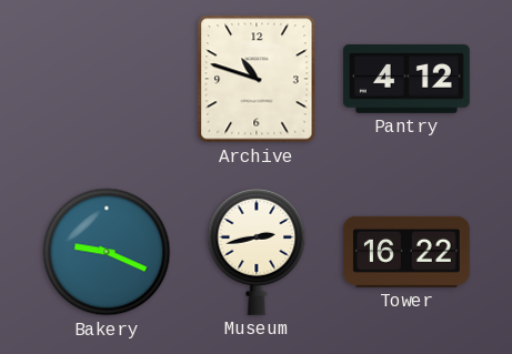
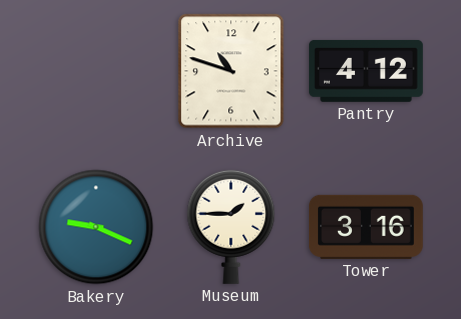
Museum: 2:43 -> 1:45
Tower: 16:22 -> 3:16
